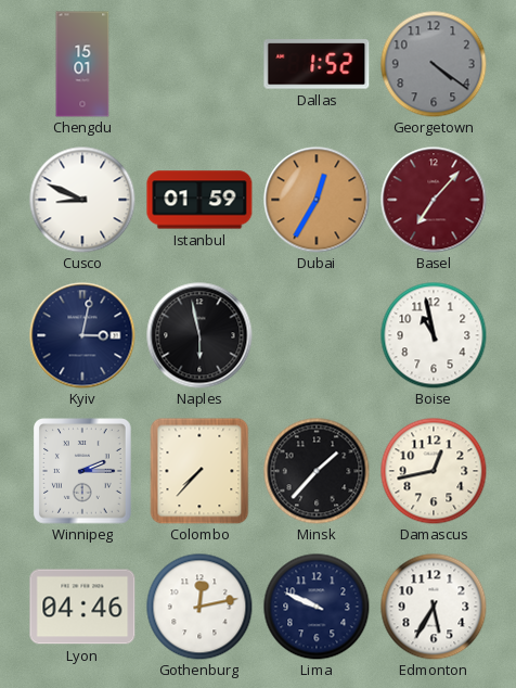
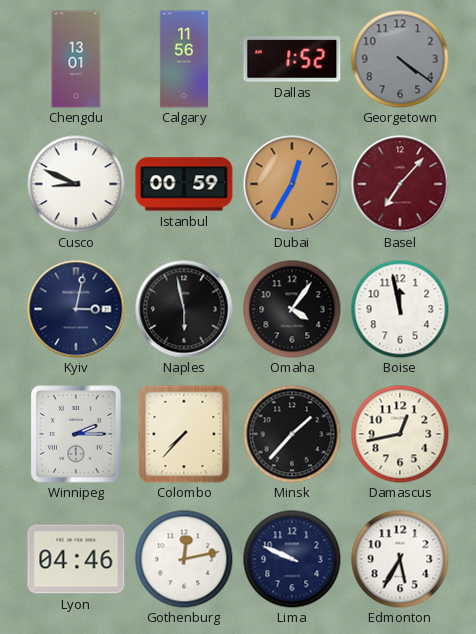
Chengdu: 15:01 -> 13:01
Calgary: none -> 11:56
Istanbul: 01:59 -> 00:59
Omaha: none -> 4:06
Boise: 10:58 -> 11:58
